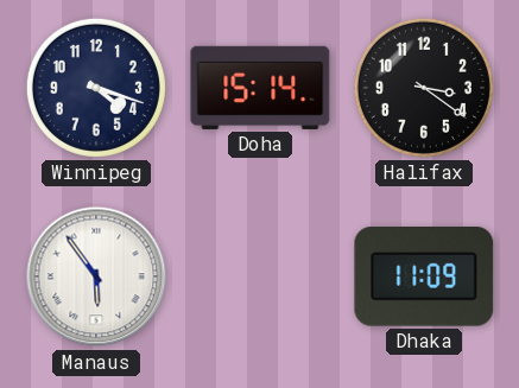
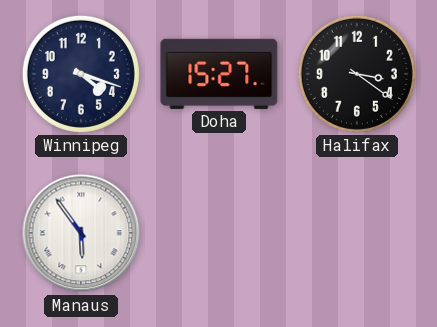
Doha: 15:14 -> 15:27
Dhaka: 11:09 -> none
